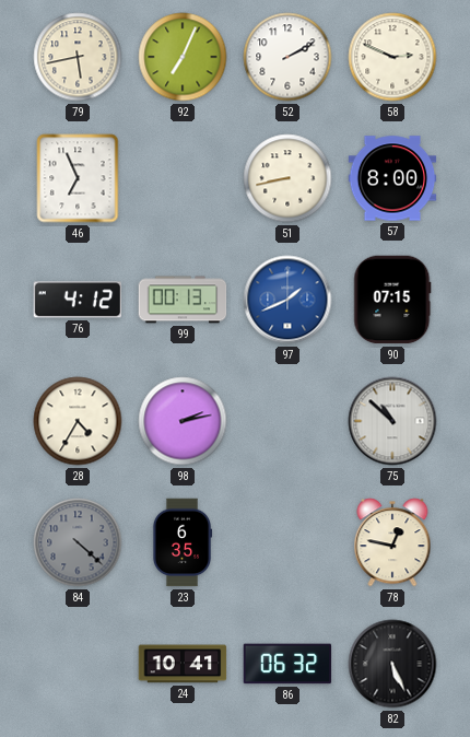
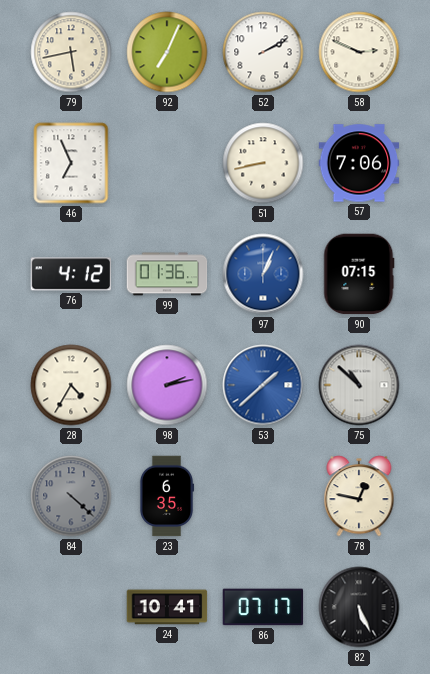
57: 8:00 -> 7:06
99: 00:13 -> 01:36
97: 1:41 -> 1:04
53: none -> 1:38
86: 06:32 -> 07:17
